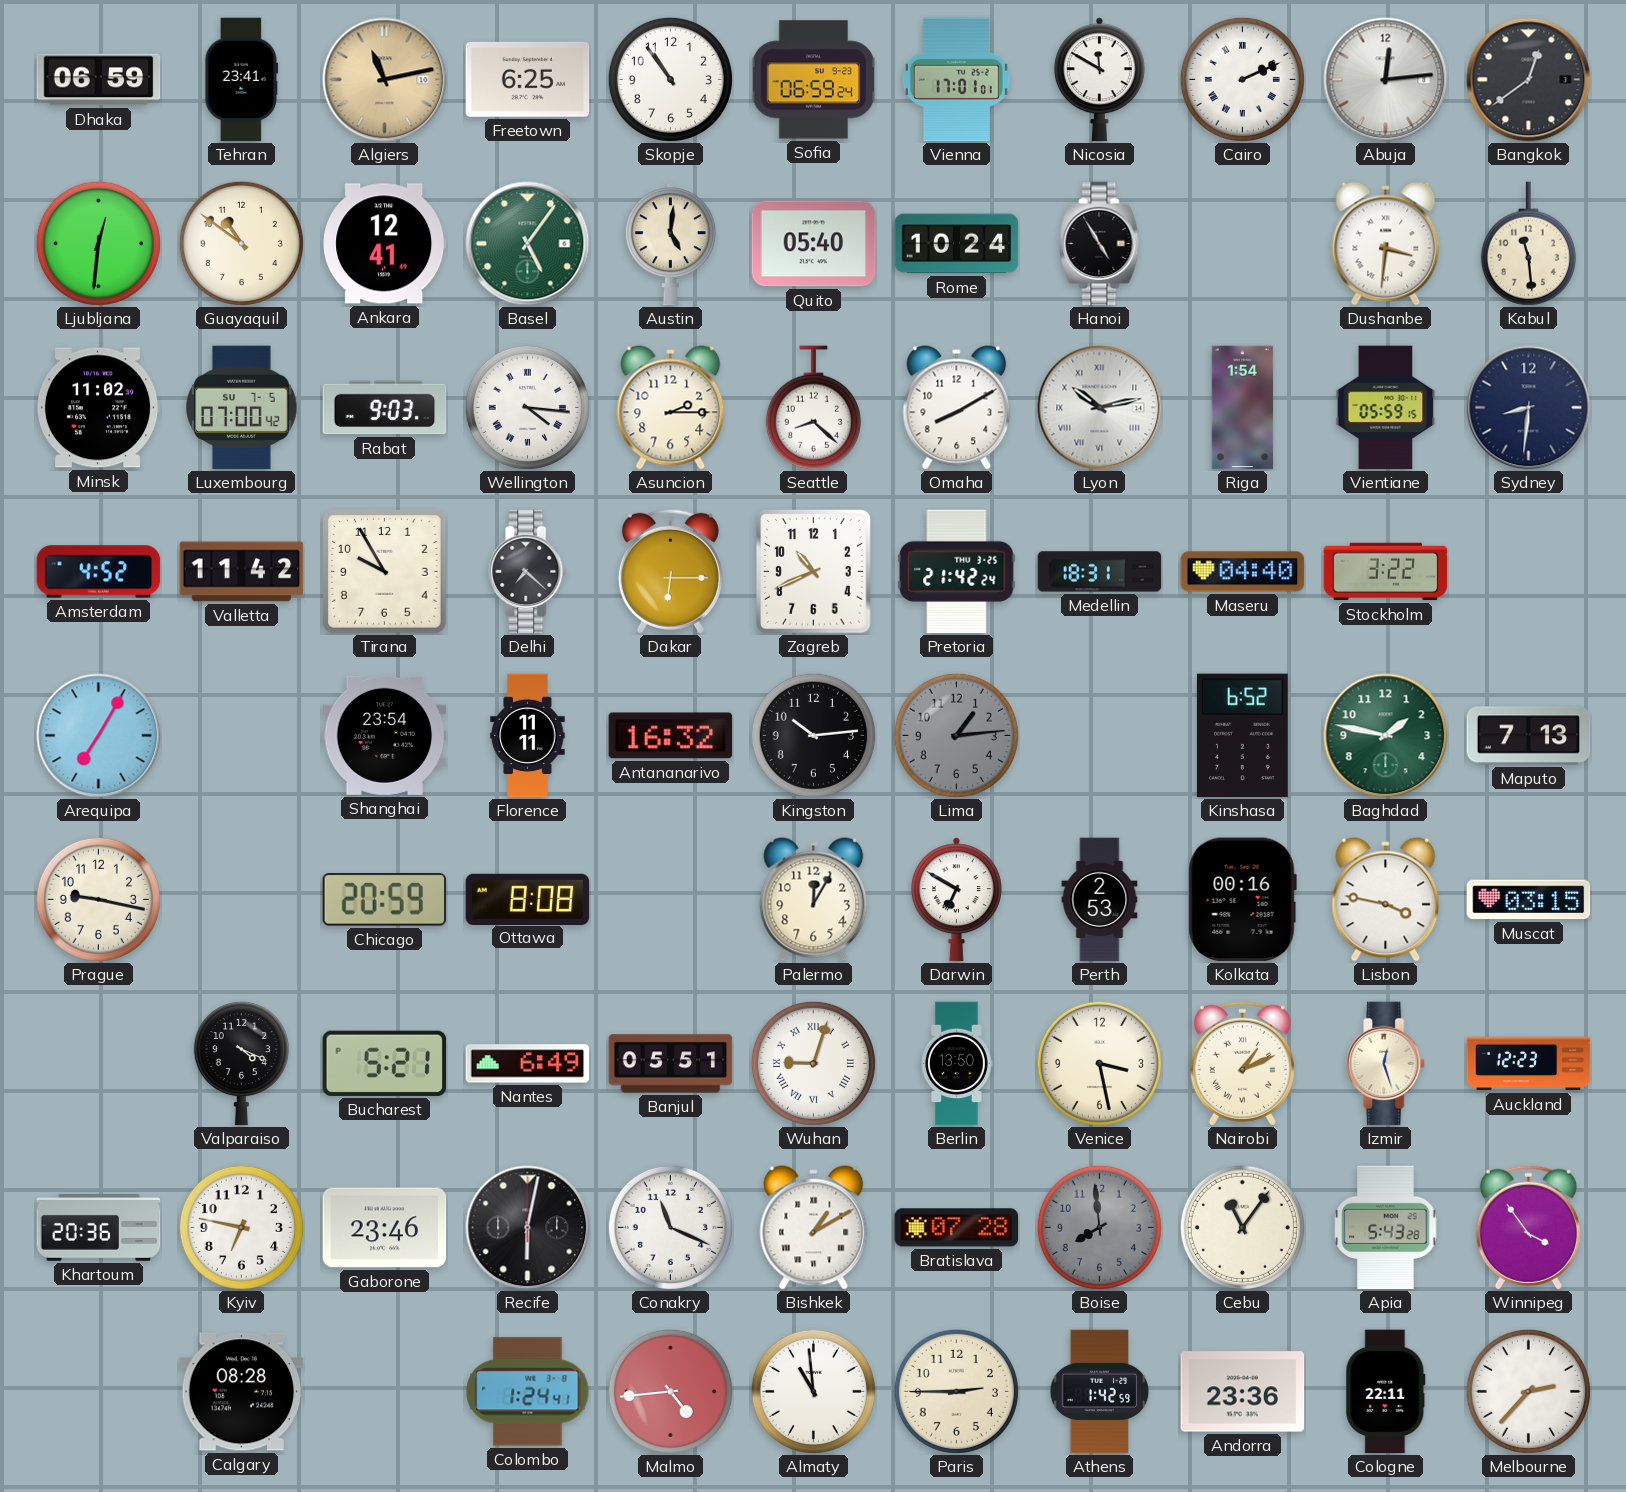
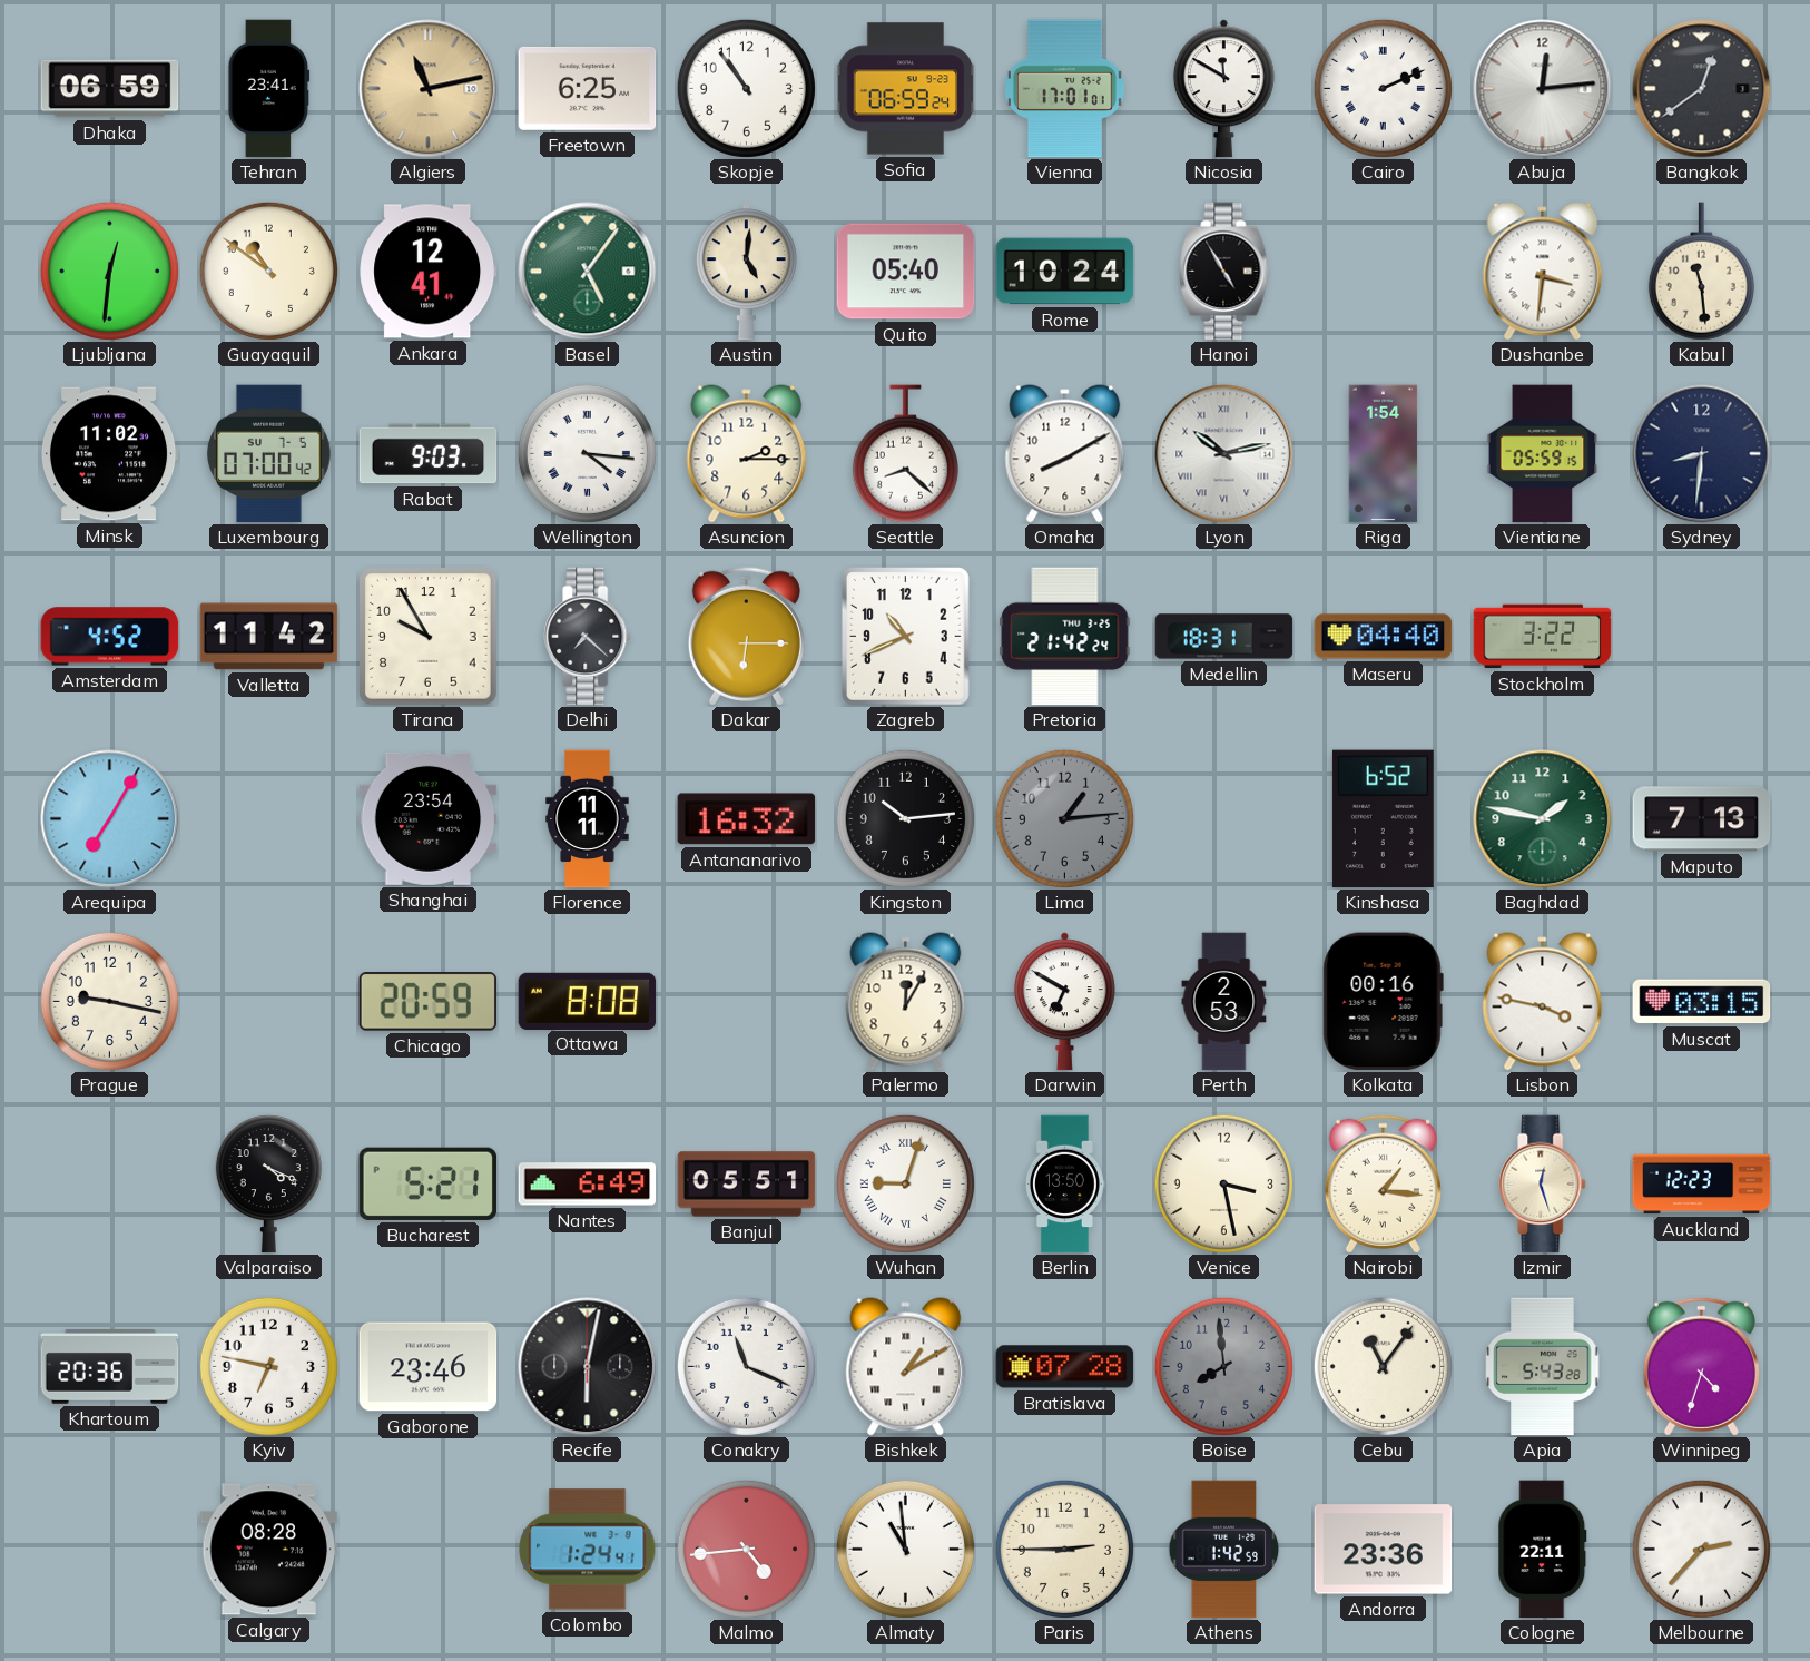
Nairobi: 1:11 -> 1:16
Winnipeg: 3:54 -> 4:33
